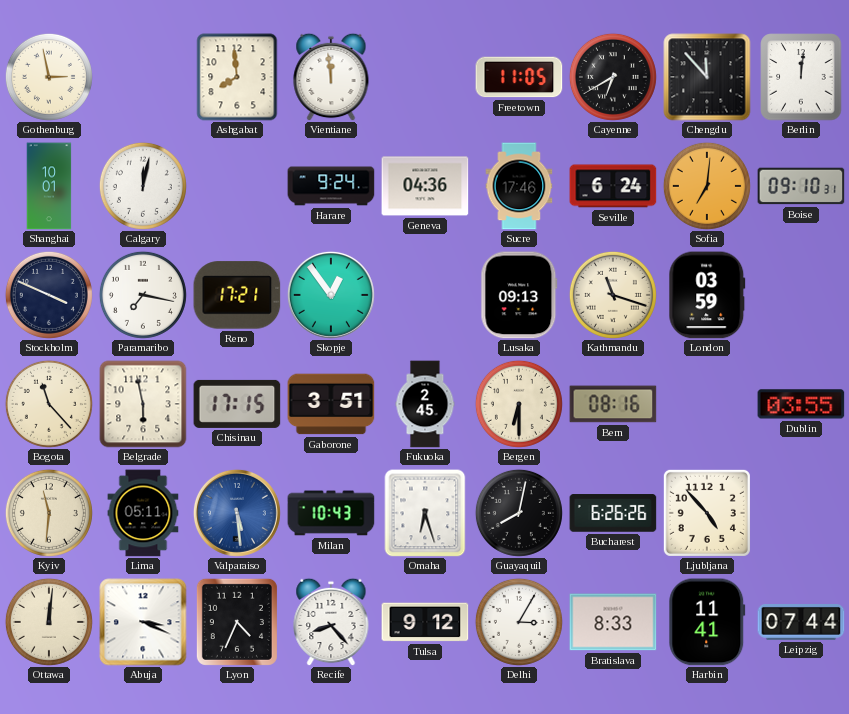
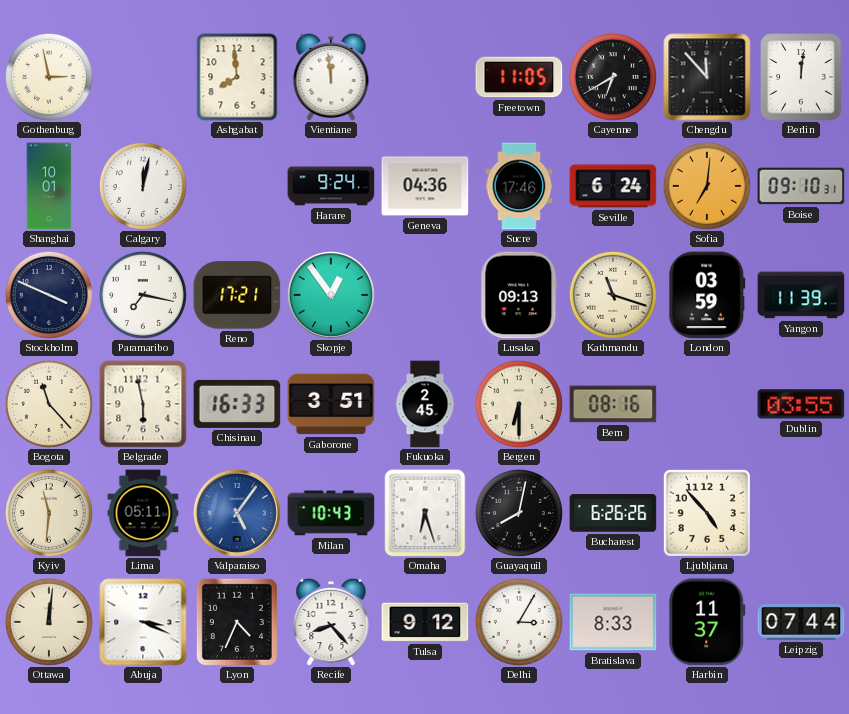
Yangon: none -> 11:39
Chisinau: 17:15 -> 16:33
Valparaiso: 5:29 -> 5:06
Harbin: 11:41 -> 11:37
